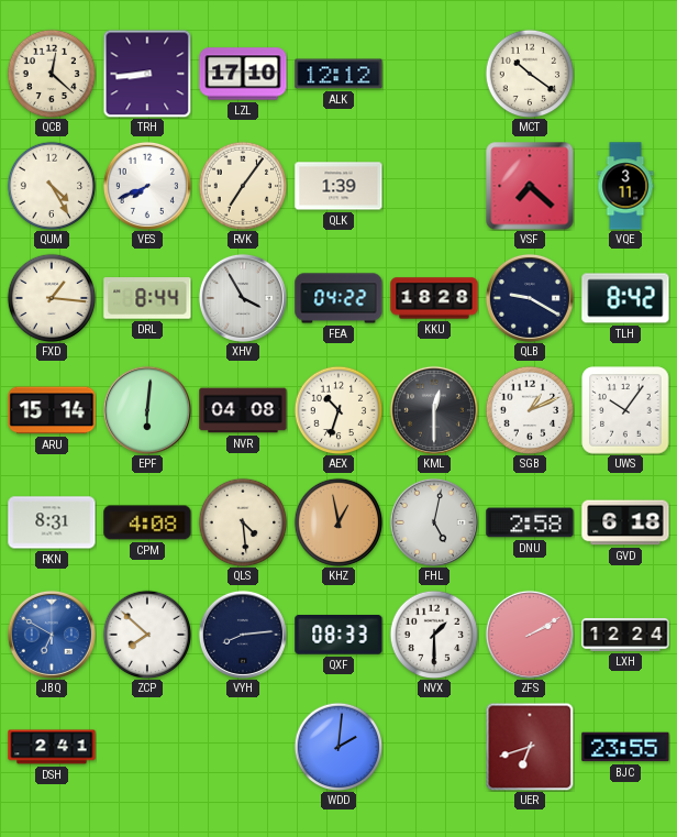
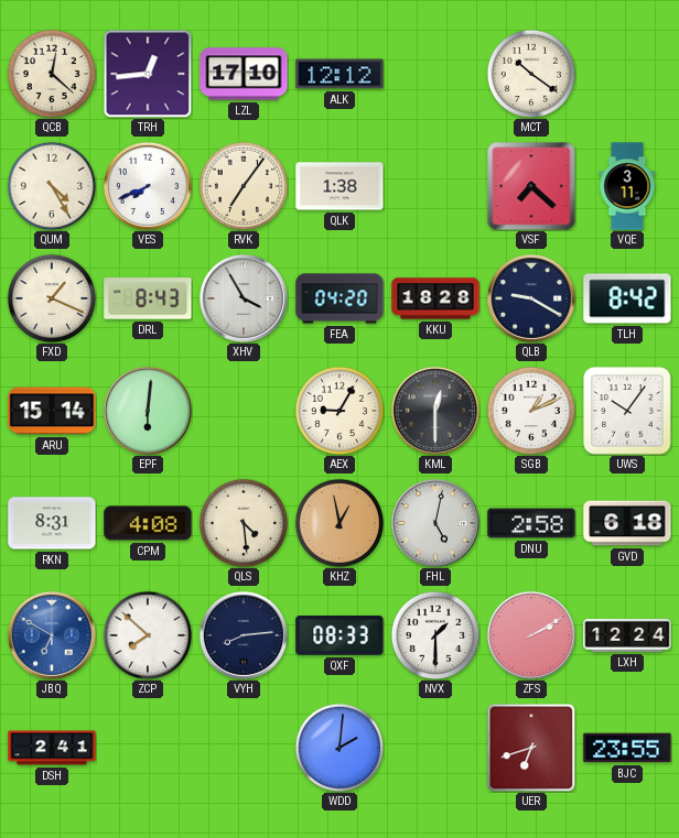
TRH: 8:44 -> 12:44
QLK: 1:39 -> 1:38
FXD: 1:16 -> 1:19
DRL: 8:44 -> 8:43
FEA: 04:22 -> 04:20
NVR: 04:08 -> none
AEX: 10:33 -> 9:05
